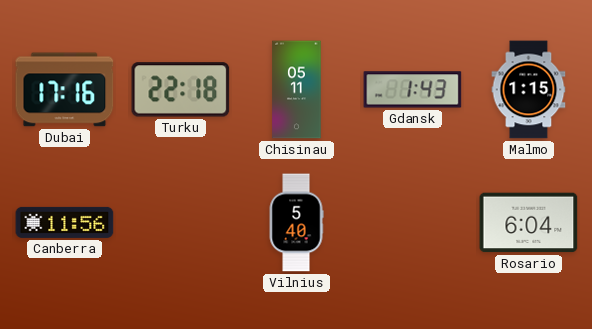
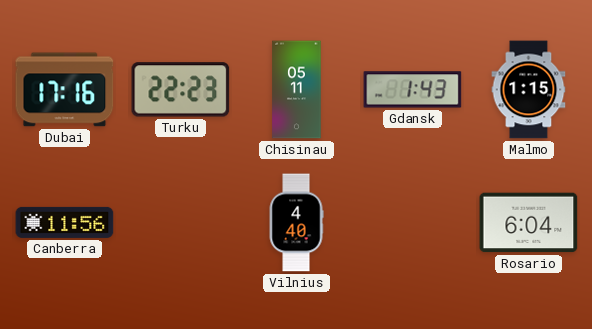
Turku: 22:18 -> 22:23
Vilnius: 5:40 -> 4:40
